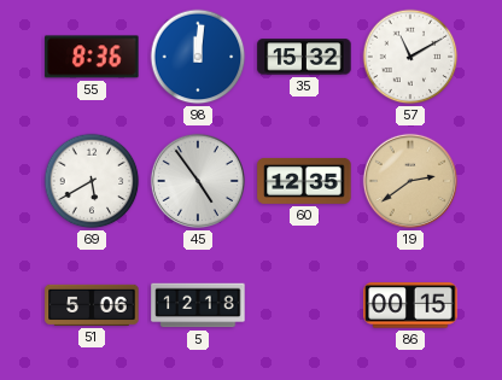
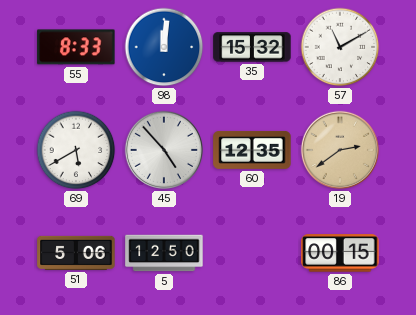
55: 8:36 -> 8:33
45: 4:54 -> 4:53
5: 12:18 -> 12:50
